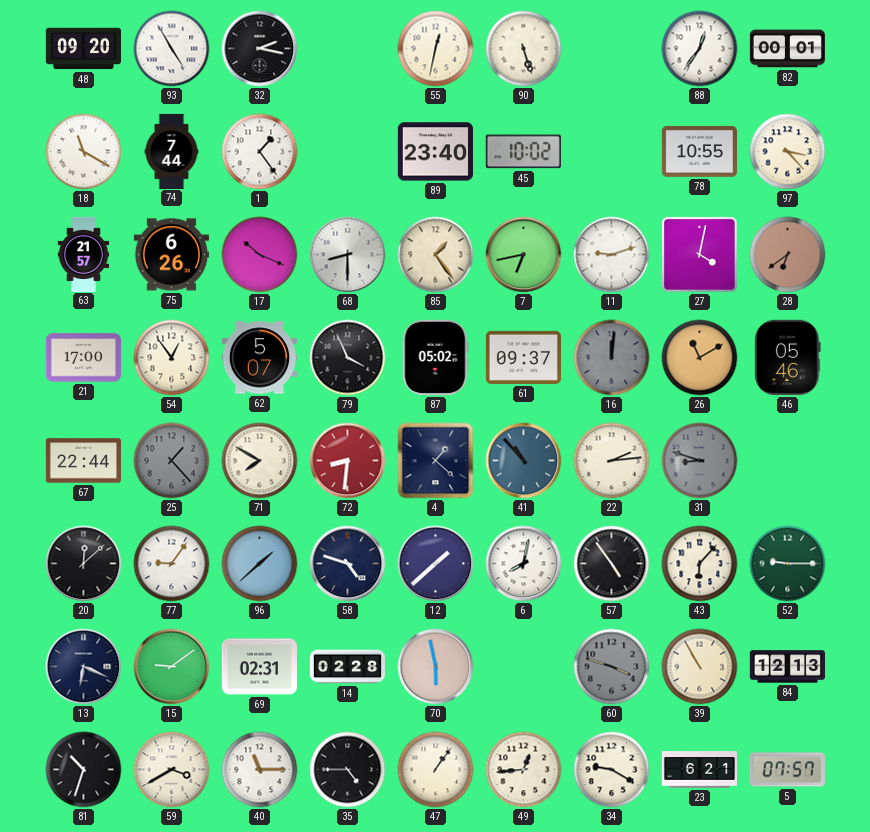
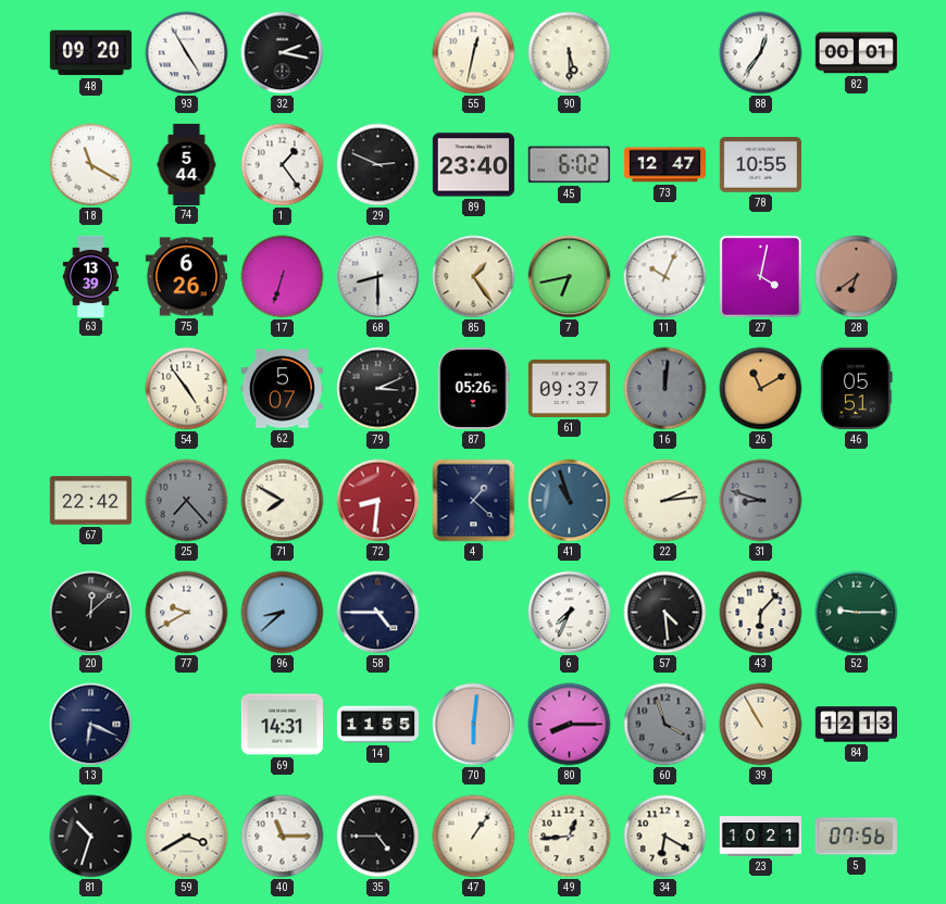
90: 5:27 -> 5:30
74: 7:44 -> 5:44
29: none -> 2:49
45: 10:02 -> 6:02
73: none -> 12:47
97: 3:23 -> none
63: 21:57 -> 13:39
17: 10:19 -> 6:33
11: 9:12 -> 10:04
21: 17:00 -> none
54: 12:54 -> 4:54
79: 3:56 -> 3:11
87: 05:02 -> 05:26
46: 05:46 -> 05:51
67: 22:44 -> 22:42
25: 1:23 -> 7:23
41: 10:53 -> 10:57
77: 9:06 -> 9:40
96: 1:38 -> 8:38
58: 4:48 -> 4:45
12: 1:38 -> none
6: 8:02 -> 7:34
57: 4:54 -> 4:29
15: 9:09 -> none
69: 02:31 -> 14:31
14: 02:28 -> 11:55
70: 5:58 -> 6:01
80: none -> 8:15
60: 3:48 -> 3:57
34: 9:20 -> 6:20
23: 6:21 -> 10:21
5: 07:57 -> 07:56
